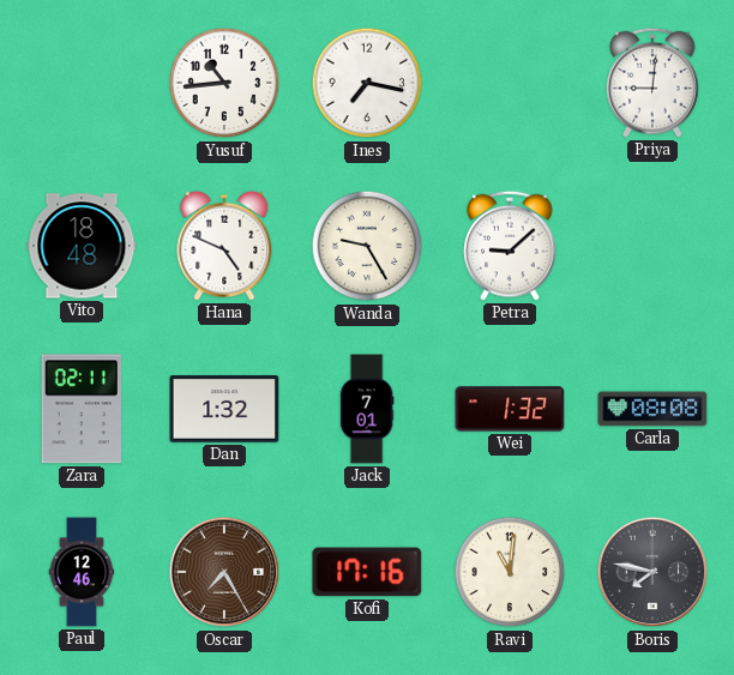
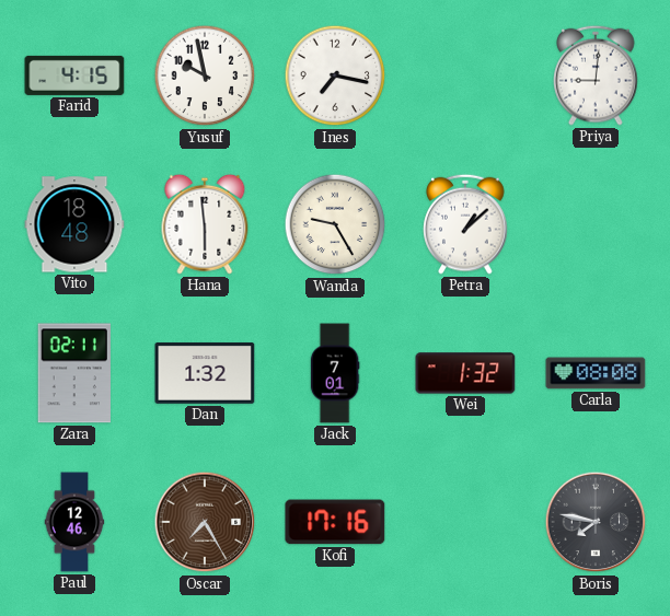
Farid: none -> 4:15
Yusuf: 10:44 -> 9:58
Hana: 4:49 -> 5:59
Petra: 9:08 -> 1:08
Ravi: 11:01 -> none
